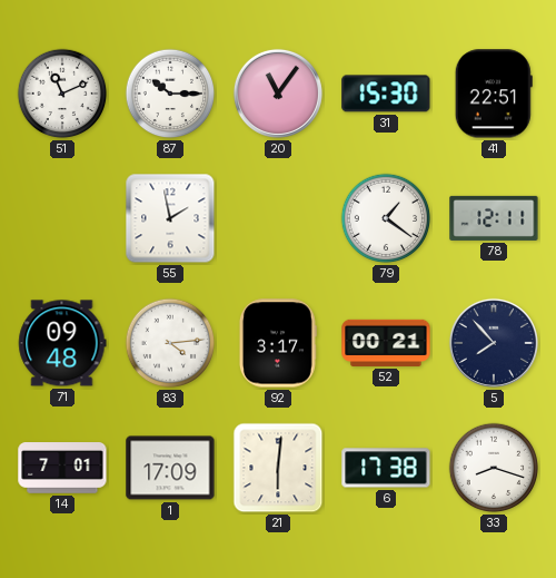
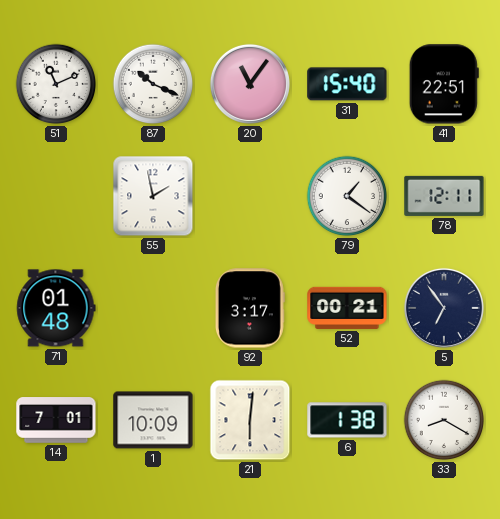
87: 10:15 -> 10:19
31: 15:30 -> 15:40
71: 09:48 -> 01:48
83: 4:14 -> none
5: 7:53 -> 6:54
1: 17:09 -> 10:09
6: 17:38 -> 1:38
33: 8:18 -> 8:20
